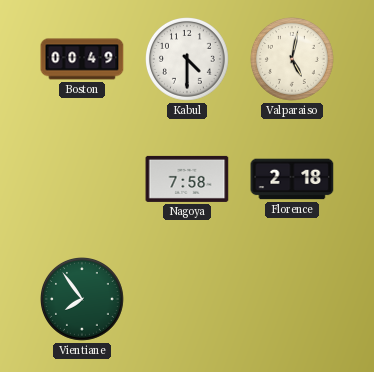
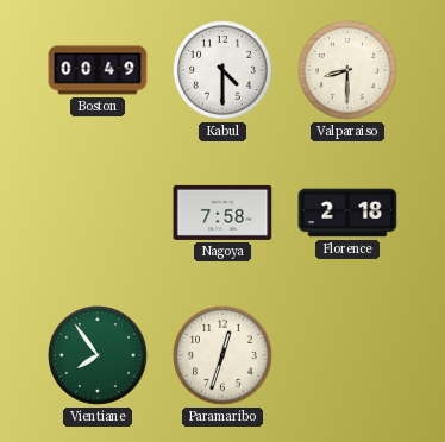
Valparaiso: 5:02 -> 8:30
Paramaribo: none -> 12:33
